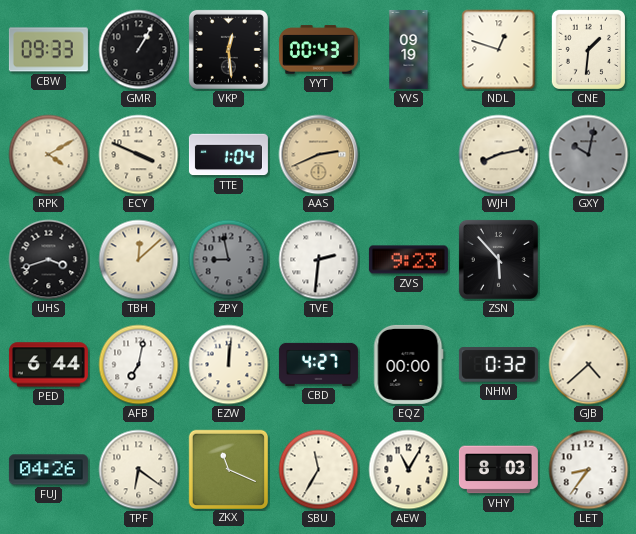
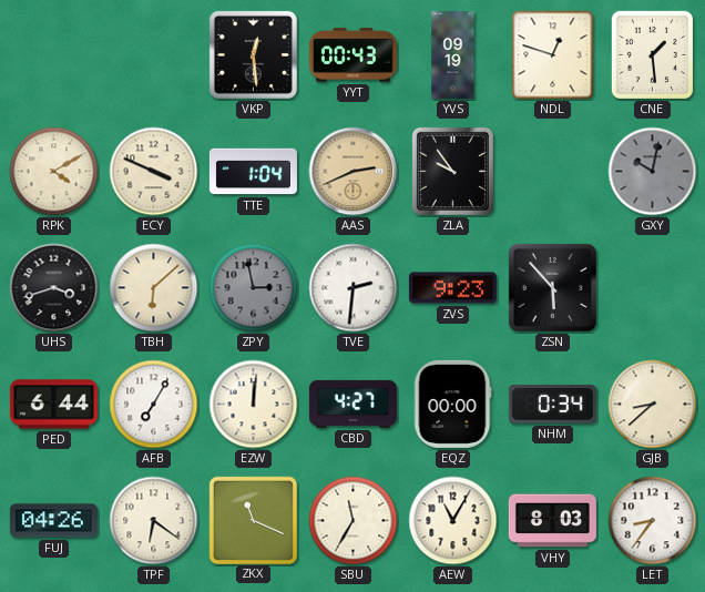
CBW: 09:33 -> none
GMR: 1:05 -> none
CNE: 1:31 -> 1:29
ZLA: none -> 9:54
WJH: 8:13 -> none
TBH: 12:08 -> 6:08
ZPY: 8:58 -> 2:58
AFB: 7:02 -> 7:05
NHM: 0:32 -> 0:34
GJB: 4:38 -> 8:38
